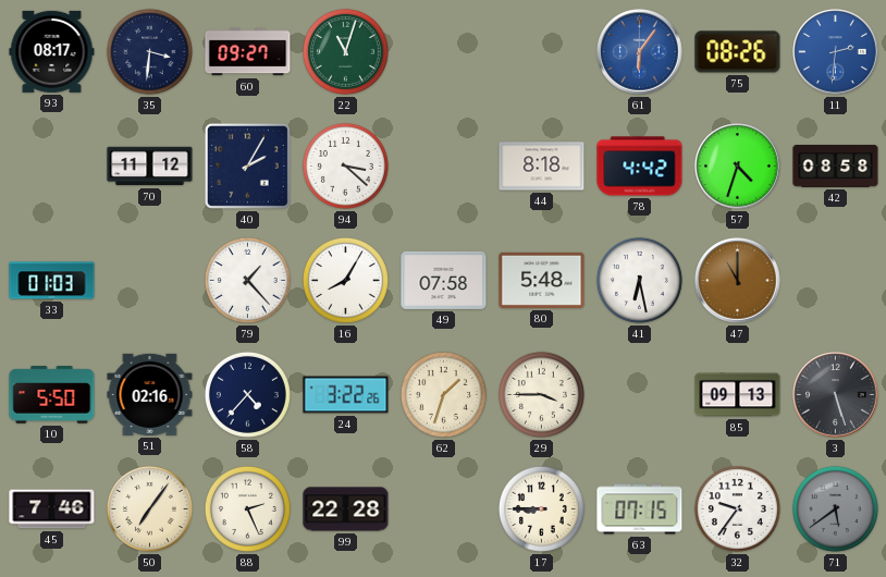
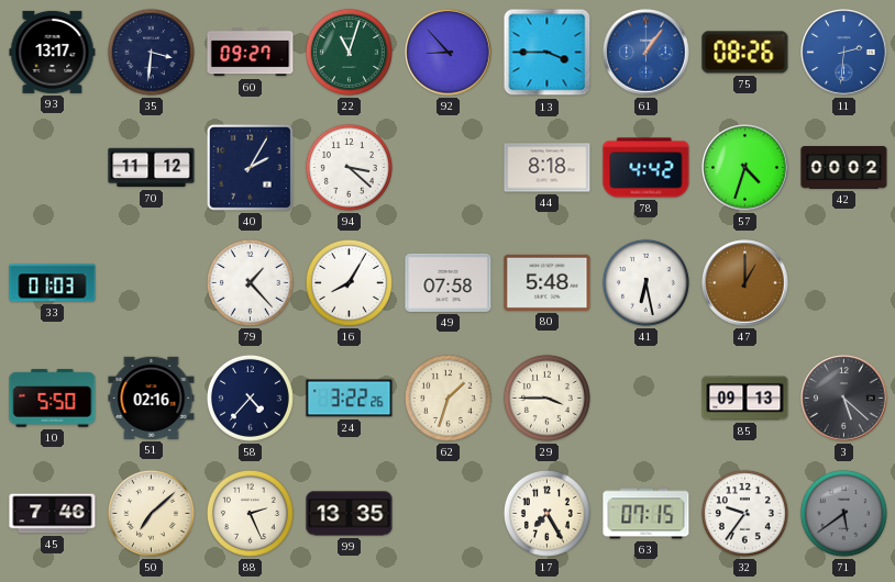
93: 08:17 -> 13:17
92: none -> 8:53
13: none -> 3:45
61: 6:06 -> 1:06
42: 08:58 -> 00:02
47: 11:00 -> 1:00
3: 5:27 -> 5:22
50: 7:06 -> 7:08
99: 22:28 -> 13:35
17: 8:45 -> 7:25
